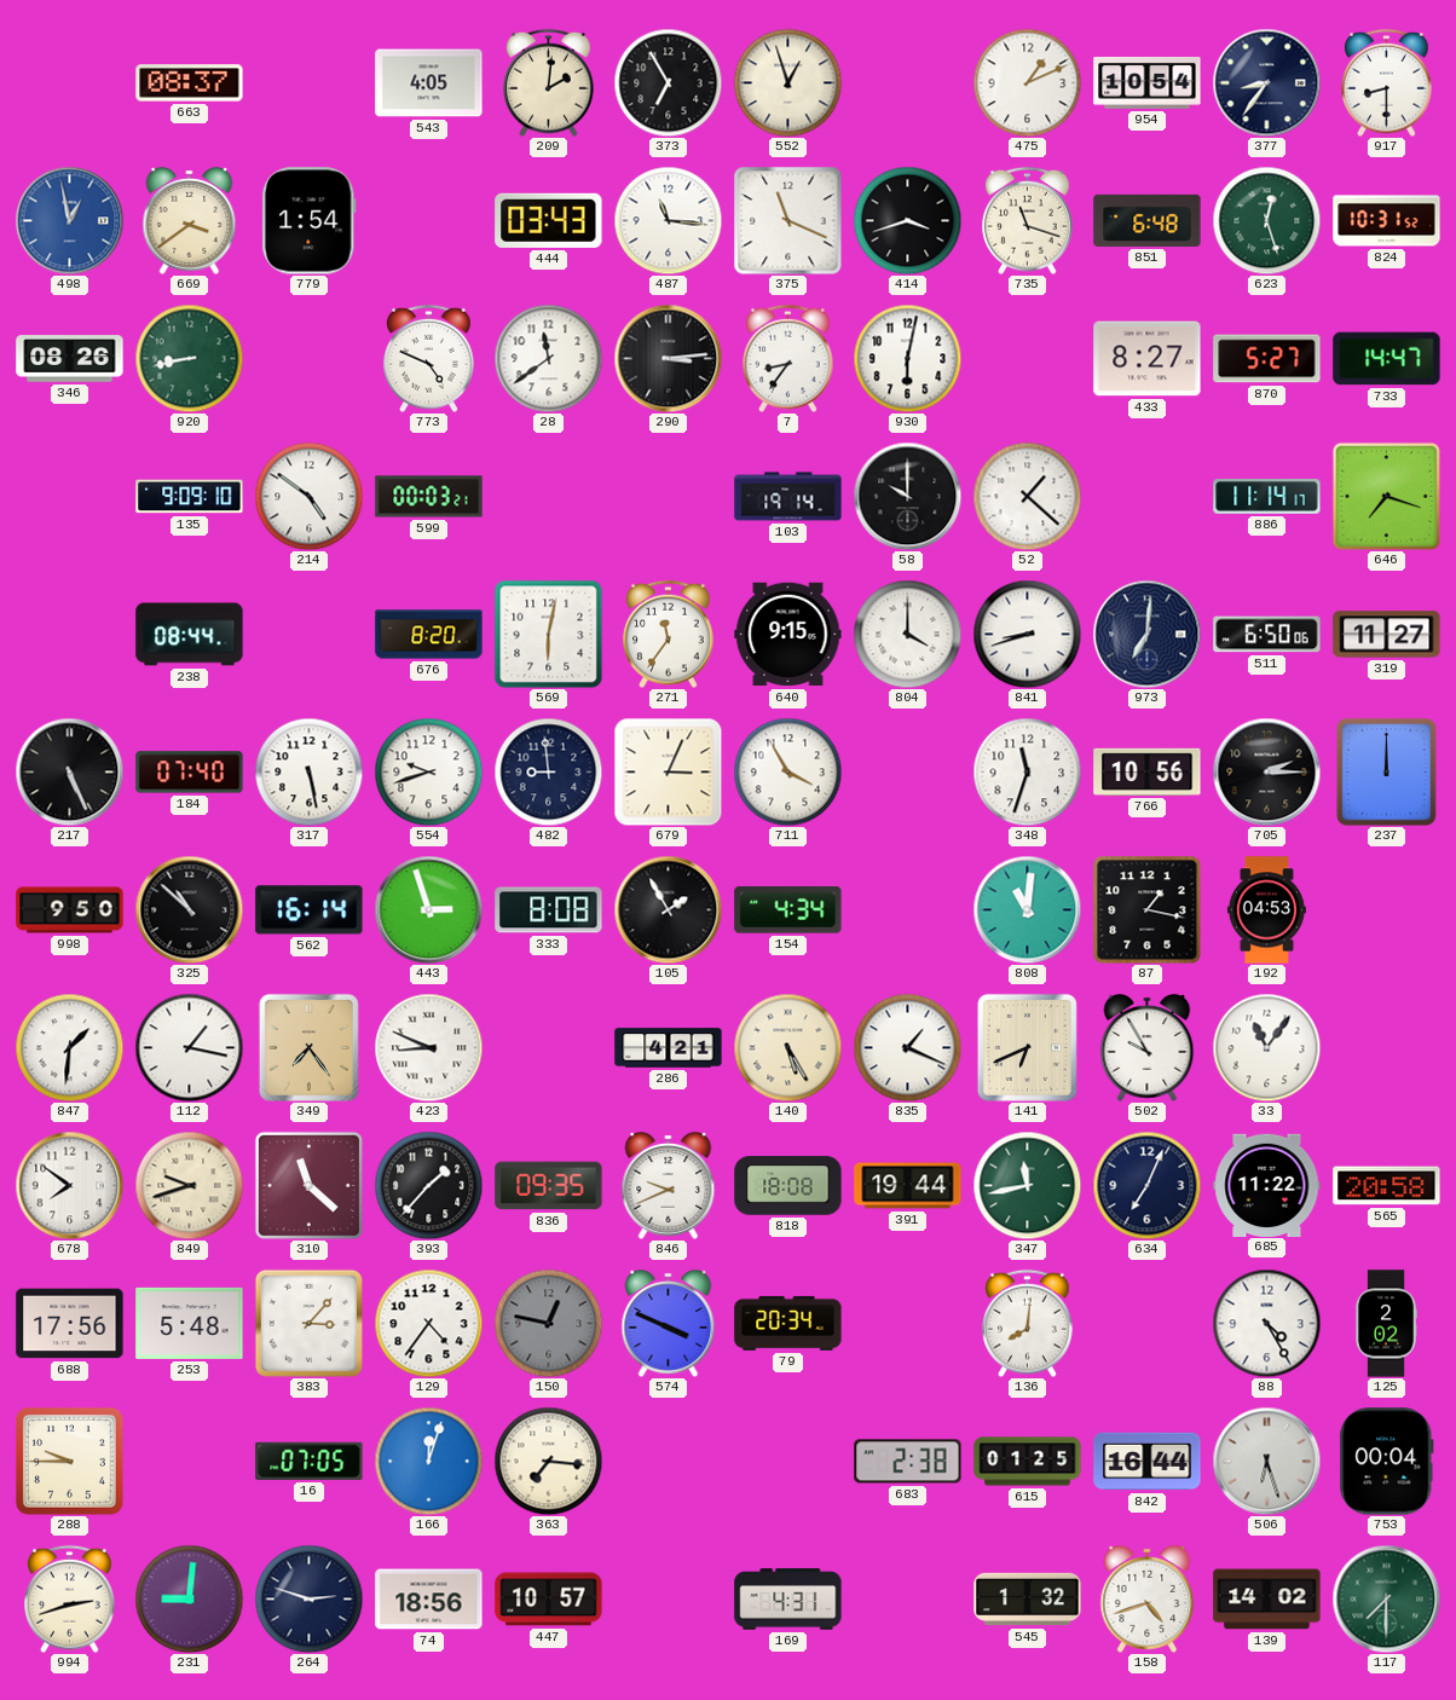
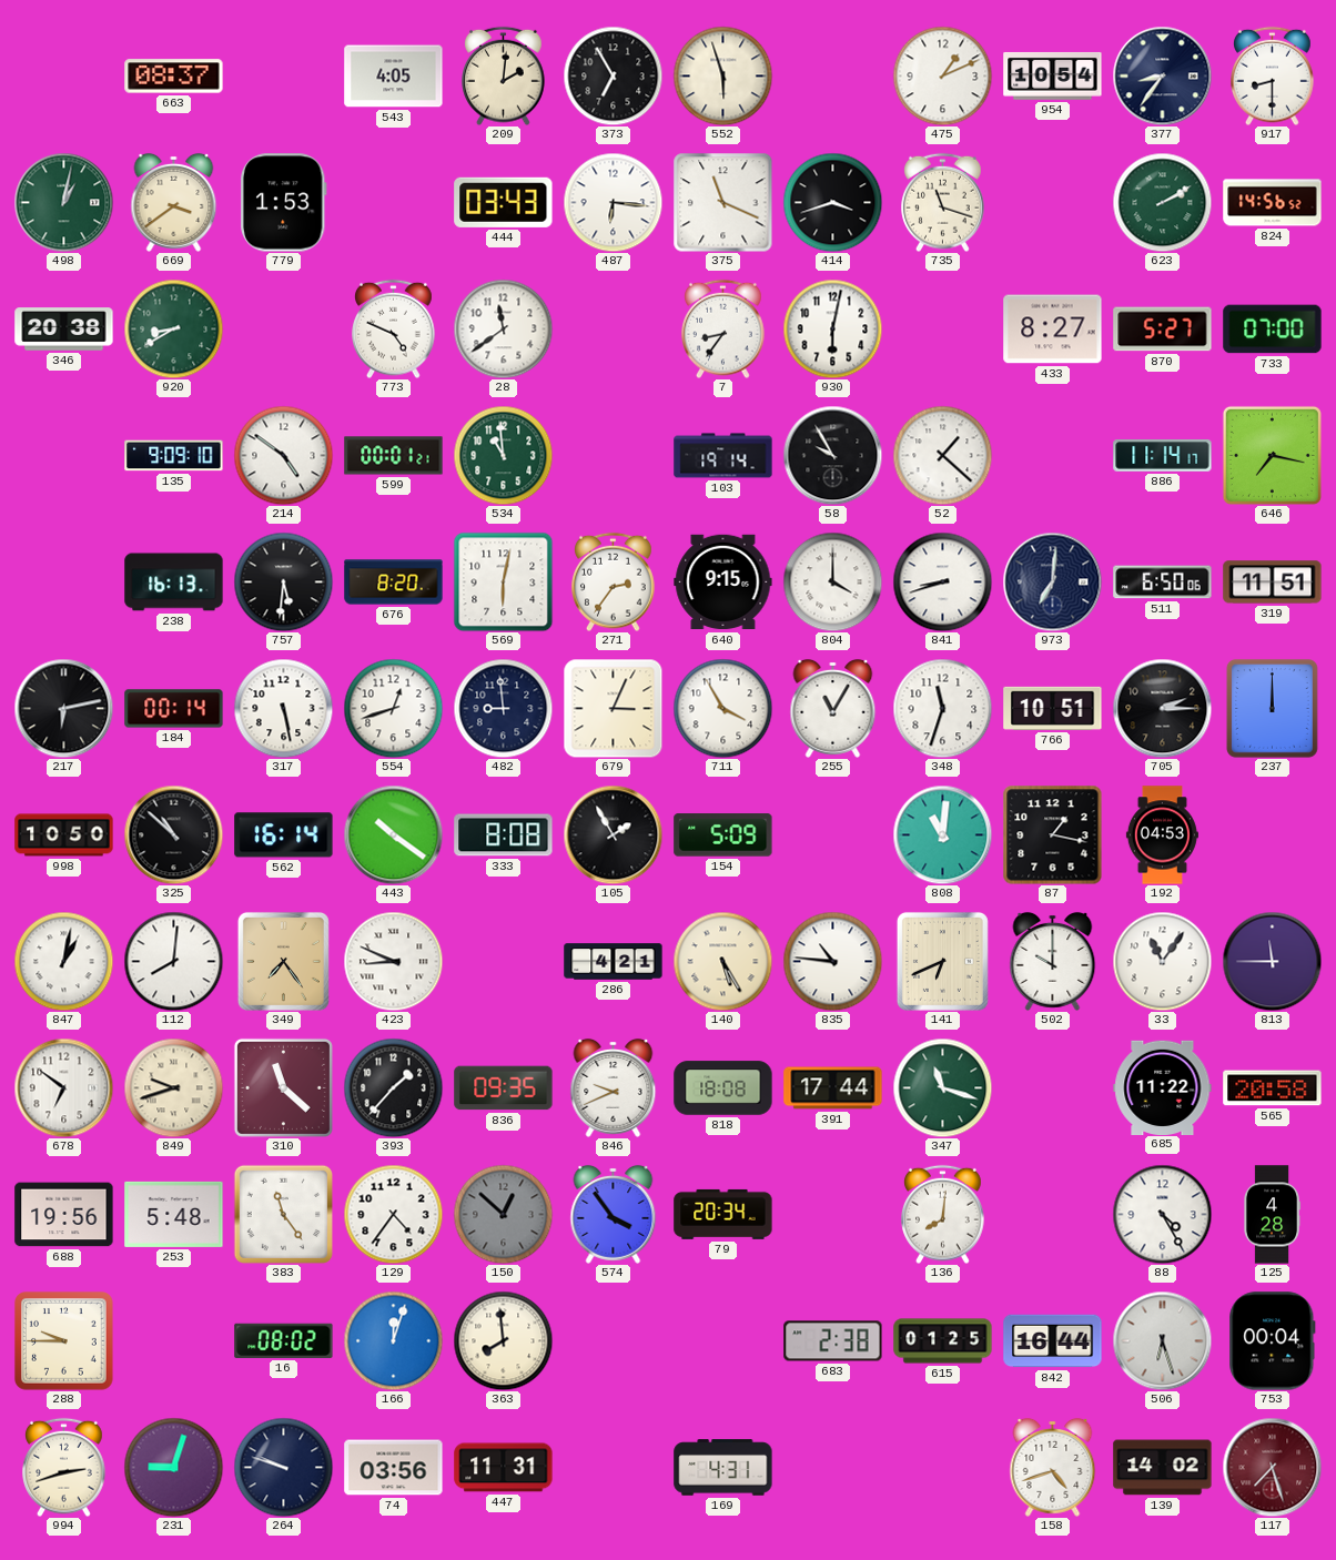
552: 12:57 -> 5:57
498: 12:58 -> 1:02
498 dial: blue -> green
779: 1:54 -> 1:53
487: 11:16 -> 6:16
851: 6:48 -> none
623: 12:27 -> 2:10
824: 10:31 -> 14:56
346: 08:26 -> 20:38
920: 8:43 -> 8:40
290: 3:14 -> none
733: 14:47 -> 07:00
599: 00:03 -> 00:01
534: none -> 10:59
58: 10:00 -> 9:55
646: 7:18 -> 7:17
238: 08:44 -> 16:13
757: none -> 5:31
271: 11:36 -> 2:36
319: 11:27 -> 11:51
217: 5:26 -> 6:13
184: 07:40 -> 00:14
554: 9:42 -> 12:42
255: none -> 11:05
766: 10:56 -> 10:51
998: 9:50 -> 10:50
443: 2:57 -> 10:21
154: 4:34 -> 5:09
847: 1:31 -> 1:02
112: 1:17 -> 8:01
835: 1:19 -> 10:46
502: 9:55 -> 10:00
813: none -> 11:45
678: 7:51 -> 6:51
391: 19:44 -> 17:44
347: 11:43 -> 11:18
634: 7:04 -> none
688: 17:56 -> 19:56
383: 3:07 -> 11:24
150: 12:47 -> 12:52
574: 3:49 -> 3:54
125: 2:02 -> 4:28
16: 07:05 -> 08:02
363: 7:16 -> 7:59
231: 9:01 -> 9:03
264: 2:48 -> 9:48
74: 18:56 -> 03:56
447: 10:57 -> 11:31
545: 1:32 -> none
117: 7:30 -> 7:27
117 dial: green -> burgundy
